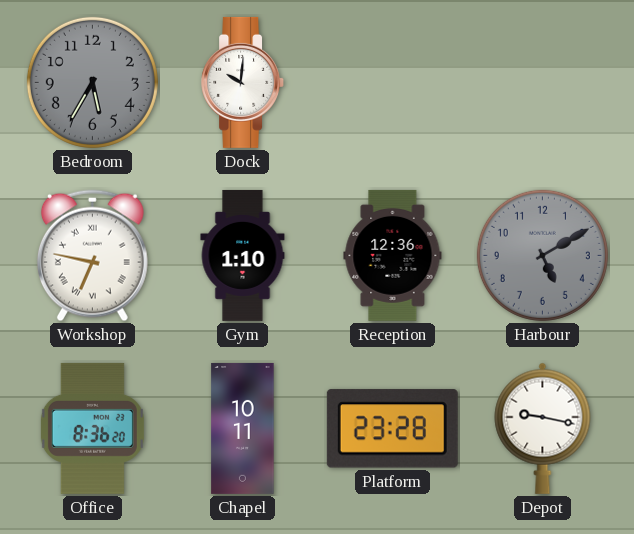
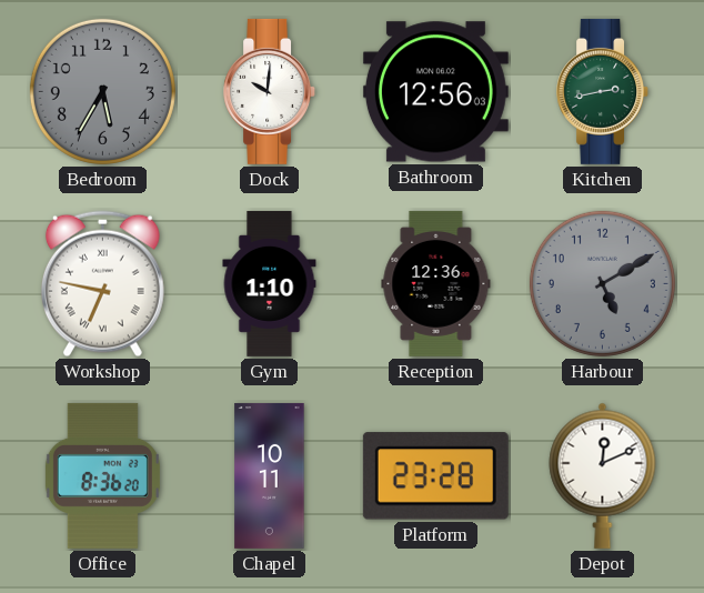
Bathroom: none -> 12:56
Kitchen: none -> 2:43
Depot: 9:17 -> 12:11
